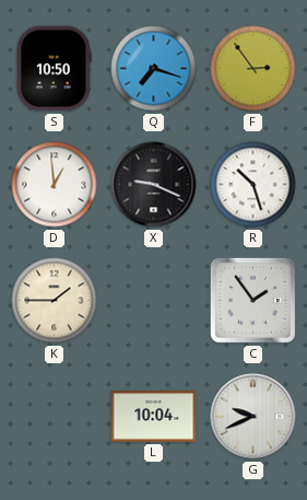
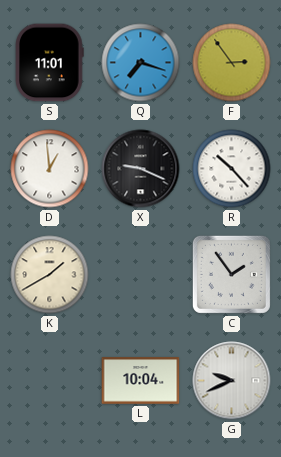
S: 10:50 -> 11:01
R: 10:27 -> 10:23
K: 1:45 -> 1:40
